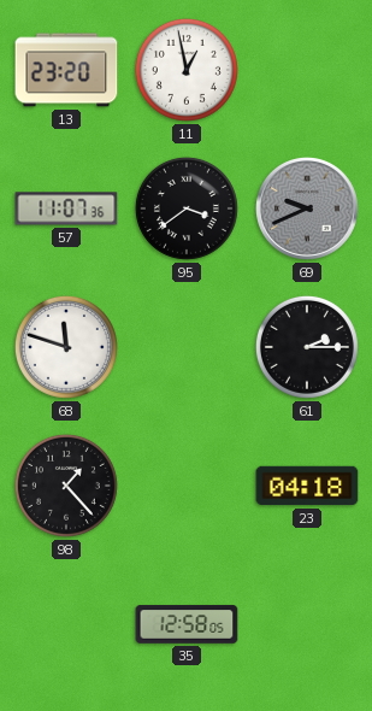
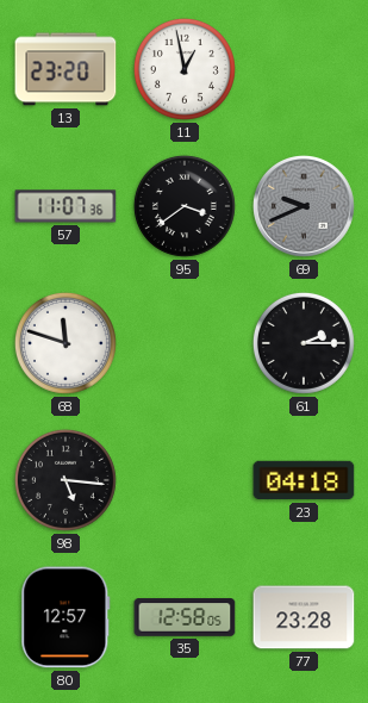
98: 1:23 -> 5:16
80: none -> 12:57
77: none -> 23:28
